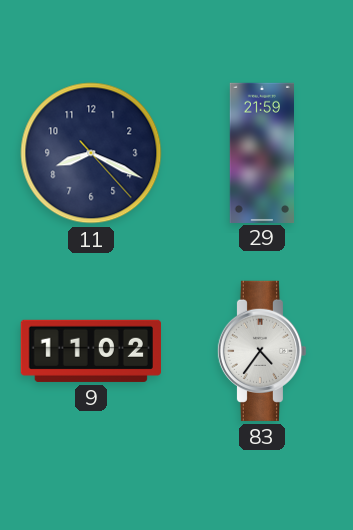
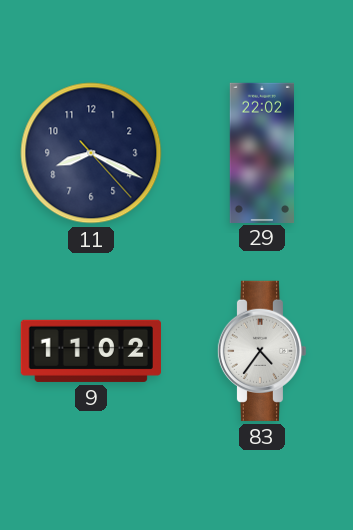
29: 21:59 -> 22:02
